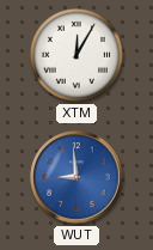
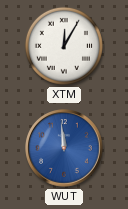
WUT: 8:59 -> 11:59
